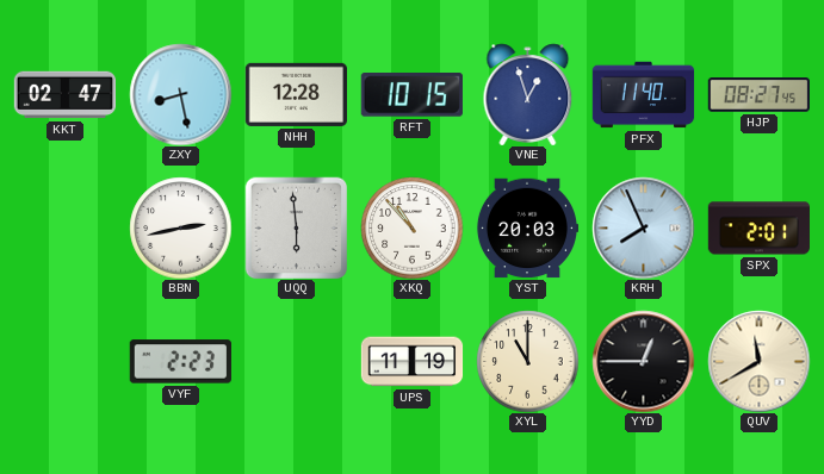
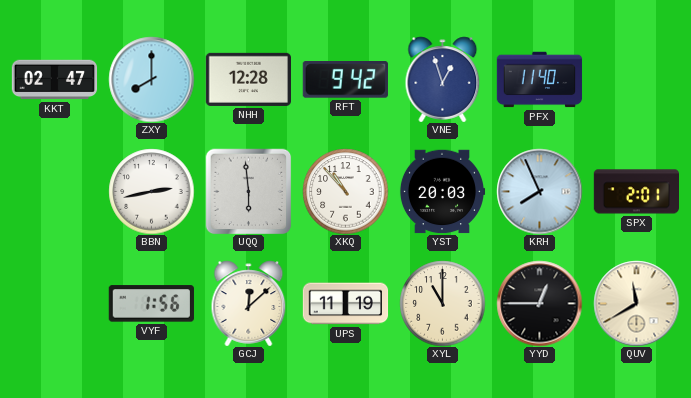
ZXY: 8:28 -> 8:00
RFT: 10:15 -> 9:42
HJP: 08:27 -> none
VYF: 2:23 -> 1:56
GCJ: none -> 12:08
